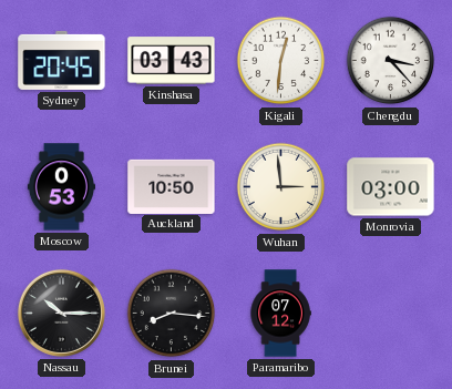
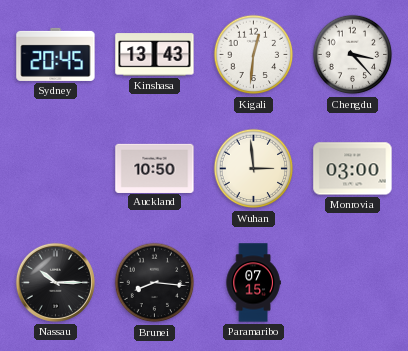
Kinshasa: 03:43 -> 13:43
Moscow: 0:53 -> none
Paramaribo: 07:12 -> 07:15
